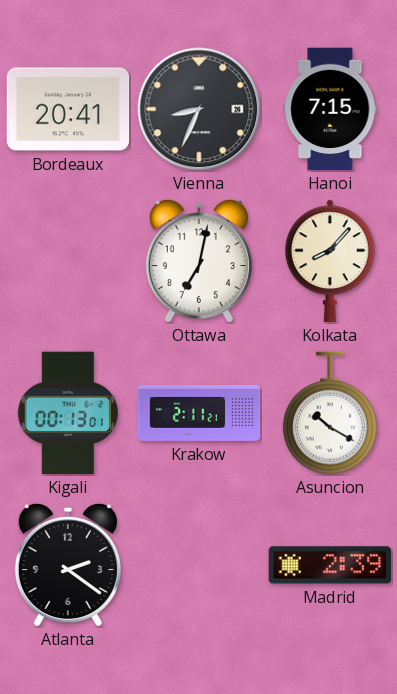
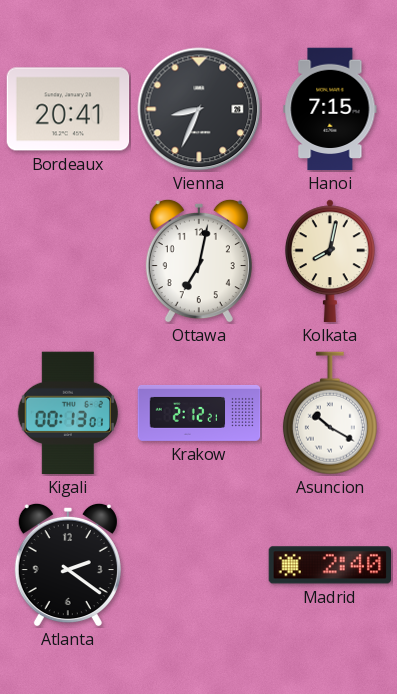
Kolkata: 8:07 -> 8:02
Krakow: 2:11 -> 2:12
Madrid: 2:39 -> 2:40
